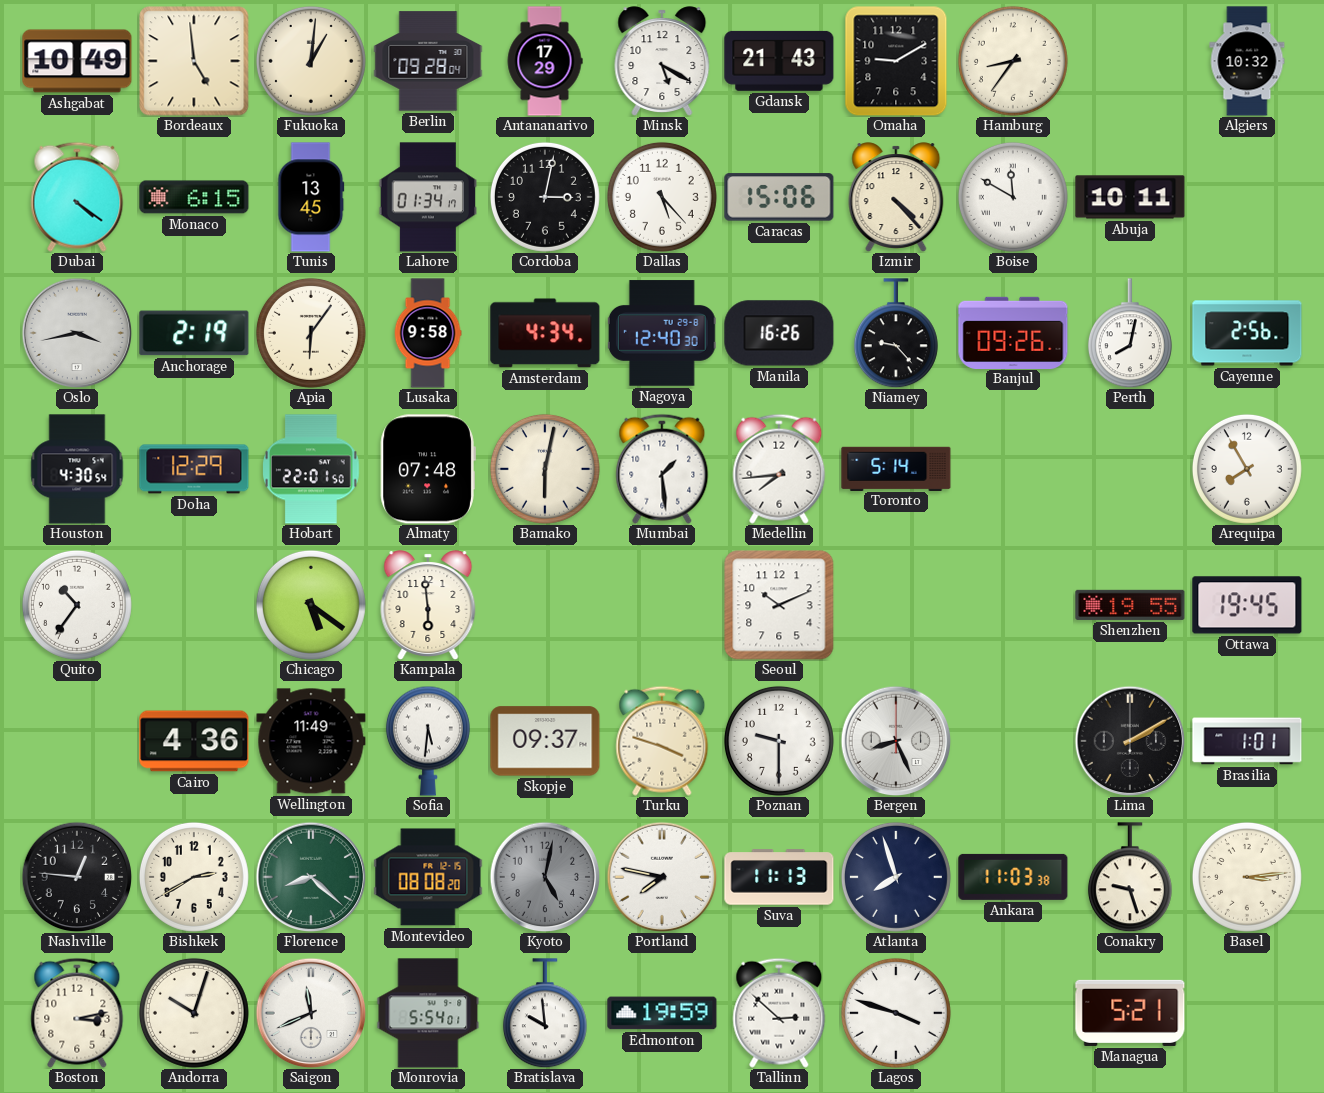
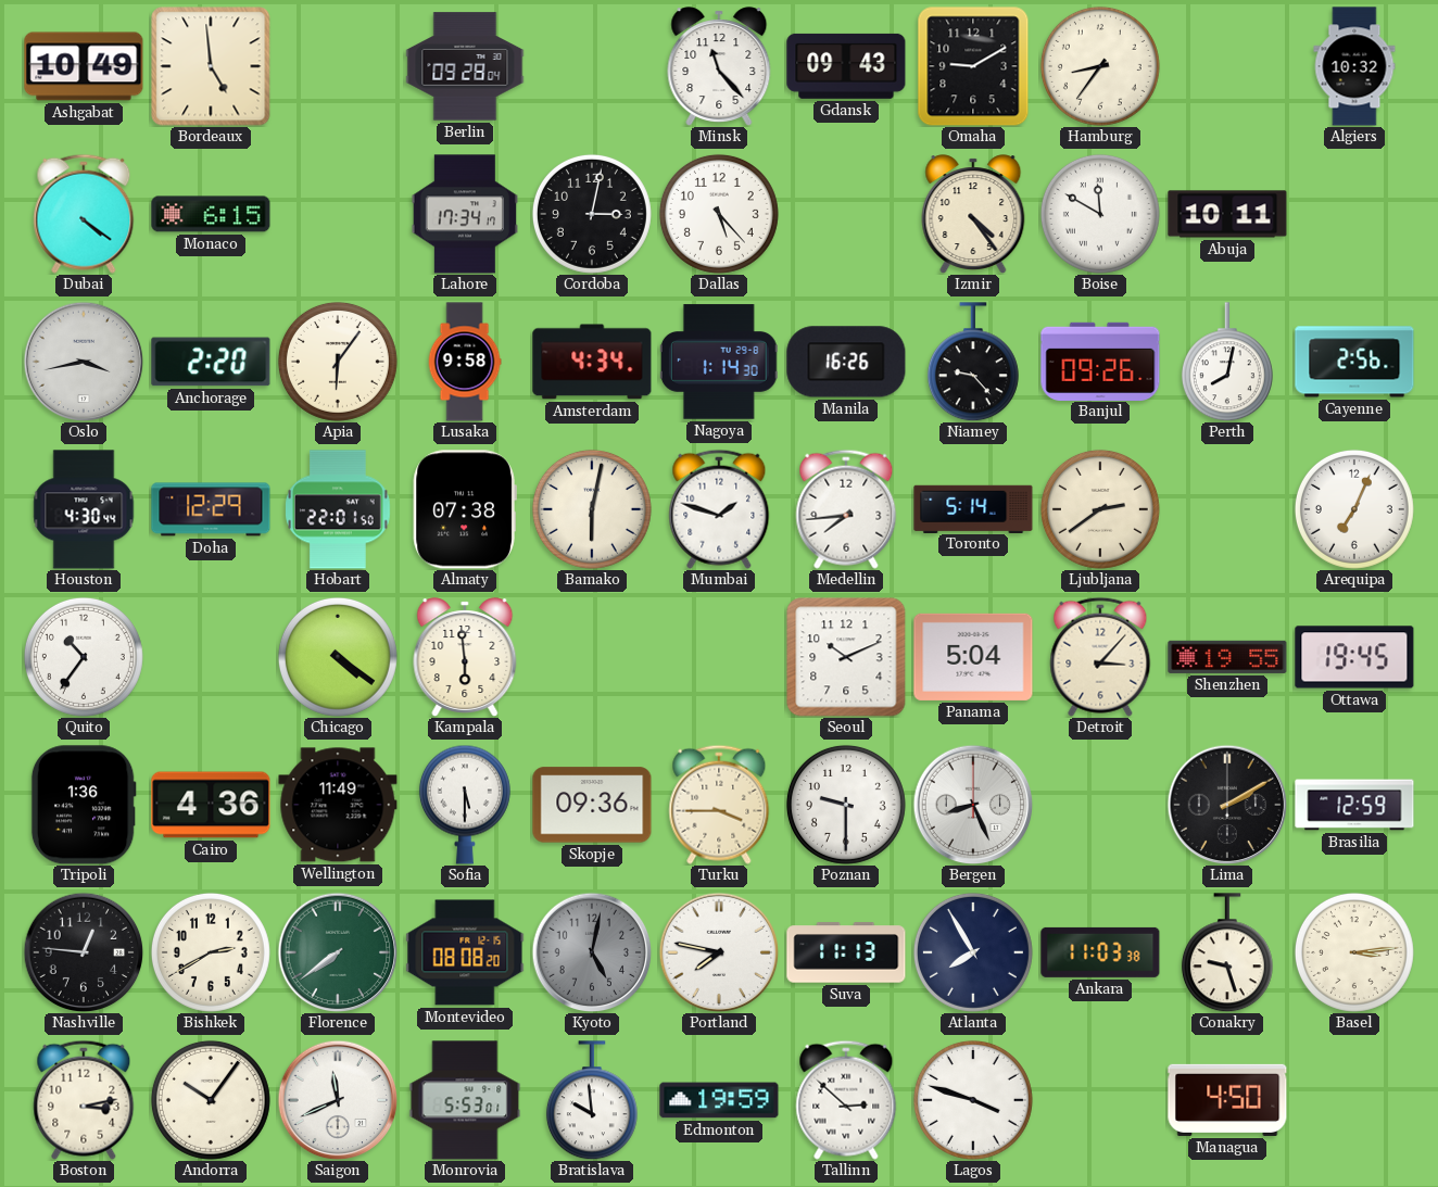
Fukuoka: 1:01 -> none
Antananarivo: 17:29 -> none
Minsk: 5:20 -> 11:23
Gdansk: 21:43 -> 09:43
Tunis: 13:45 -> none
Lahore: 01:34 -> 17:34
Caracas: 15:06 -> none
Izmir: 4:23 -> 4:24
Anchorage: 2:19 -> 2:20
Nagoya: 12:40 -> 1:14
Houston: 4:30:54 -> 4:30:44
Almaty: 07:48 -> 07:38
Mumbai: 1:29 -> 1:48
Ljubljana: none -> 2:39
Arequipa: 7:55 -> 7:04
Chicago: 5:21 -> 4:21
Panama: none -> 5:04
Detroit: none -> 3:07
Tripoli: none -> 1:36
Sofia: 5:31 -> 5:30
Skopje: 09:37 -> 09:36
Turku: 3:48 -> 3:45
Brasilia: 1:01 -> 12:59
Florence: 8:22 -> 7:39
Atlanta: 7:57 -> 7:55
Andorra: 10:03 -> 10:06
Monrovia: 5:54 -> 5:53
Managua: 5:21 -> 4:50
